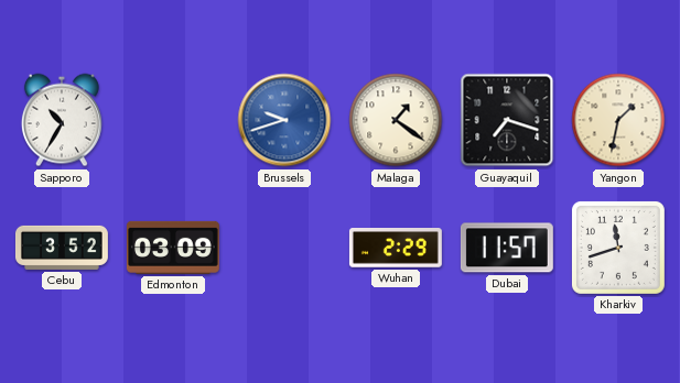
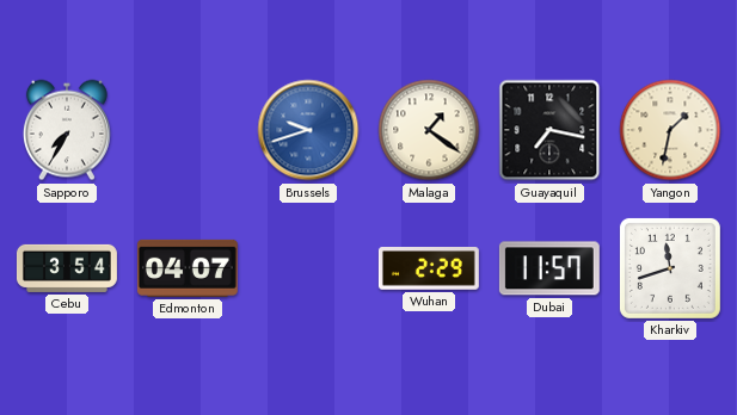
Sapporo: 10:35 -> 7:35
Guayaquil: 7:18 -> 7:17
Cebu: 3:52 -> 3:54
Edmonton: 03:09 -> 04:07
